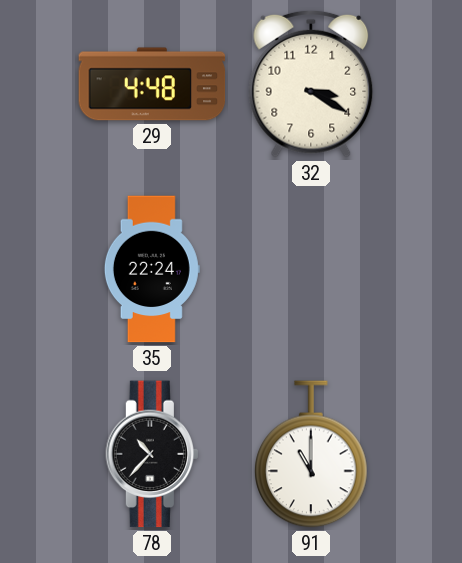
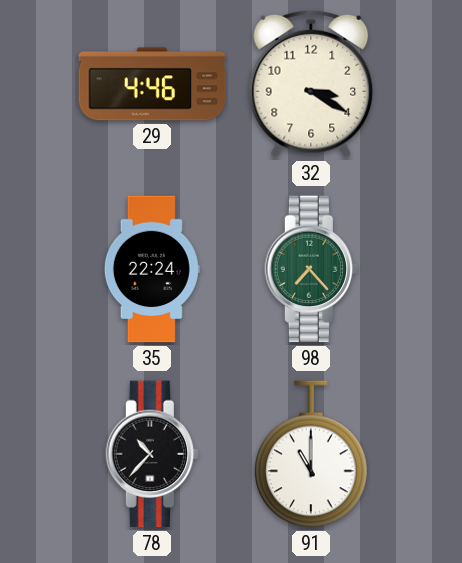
29: 4:48 -> 4:46
98: none -> 7:23
